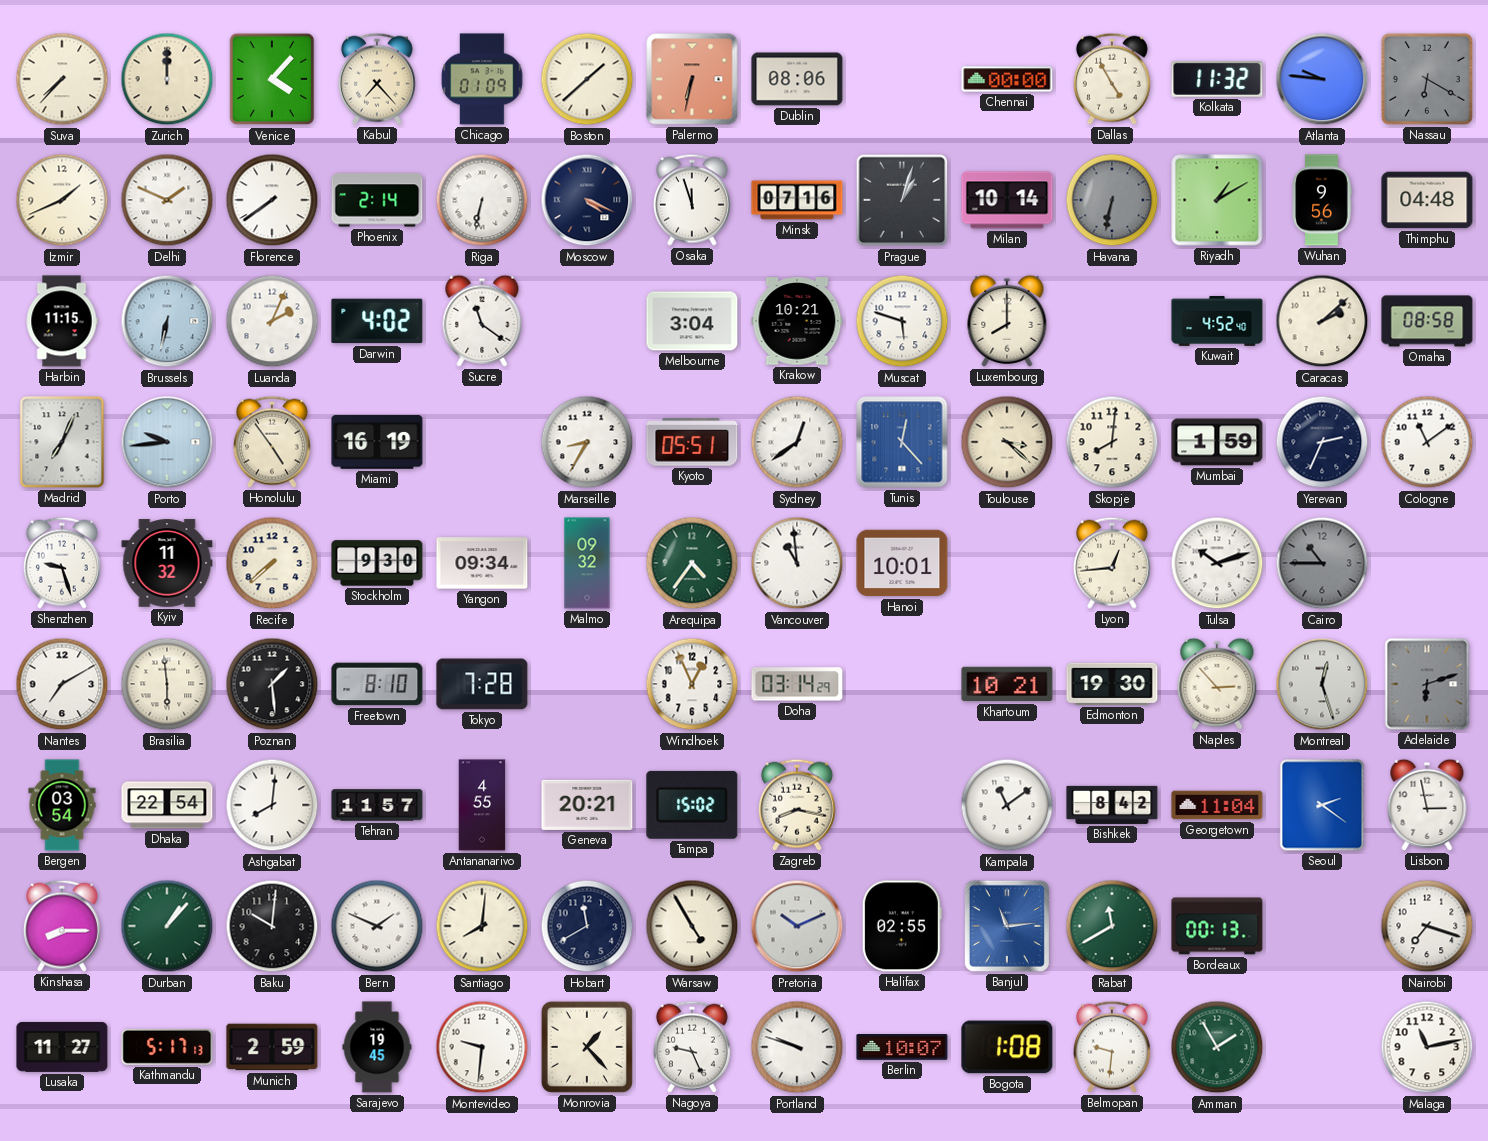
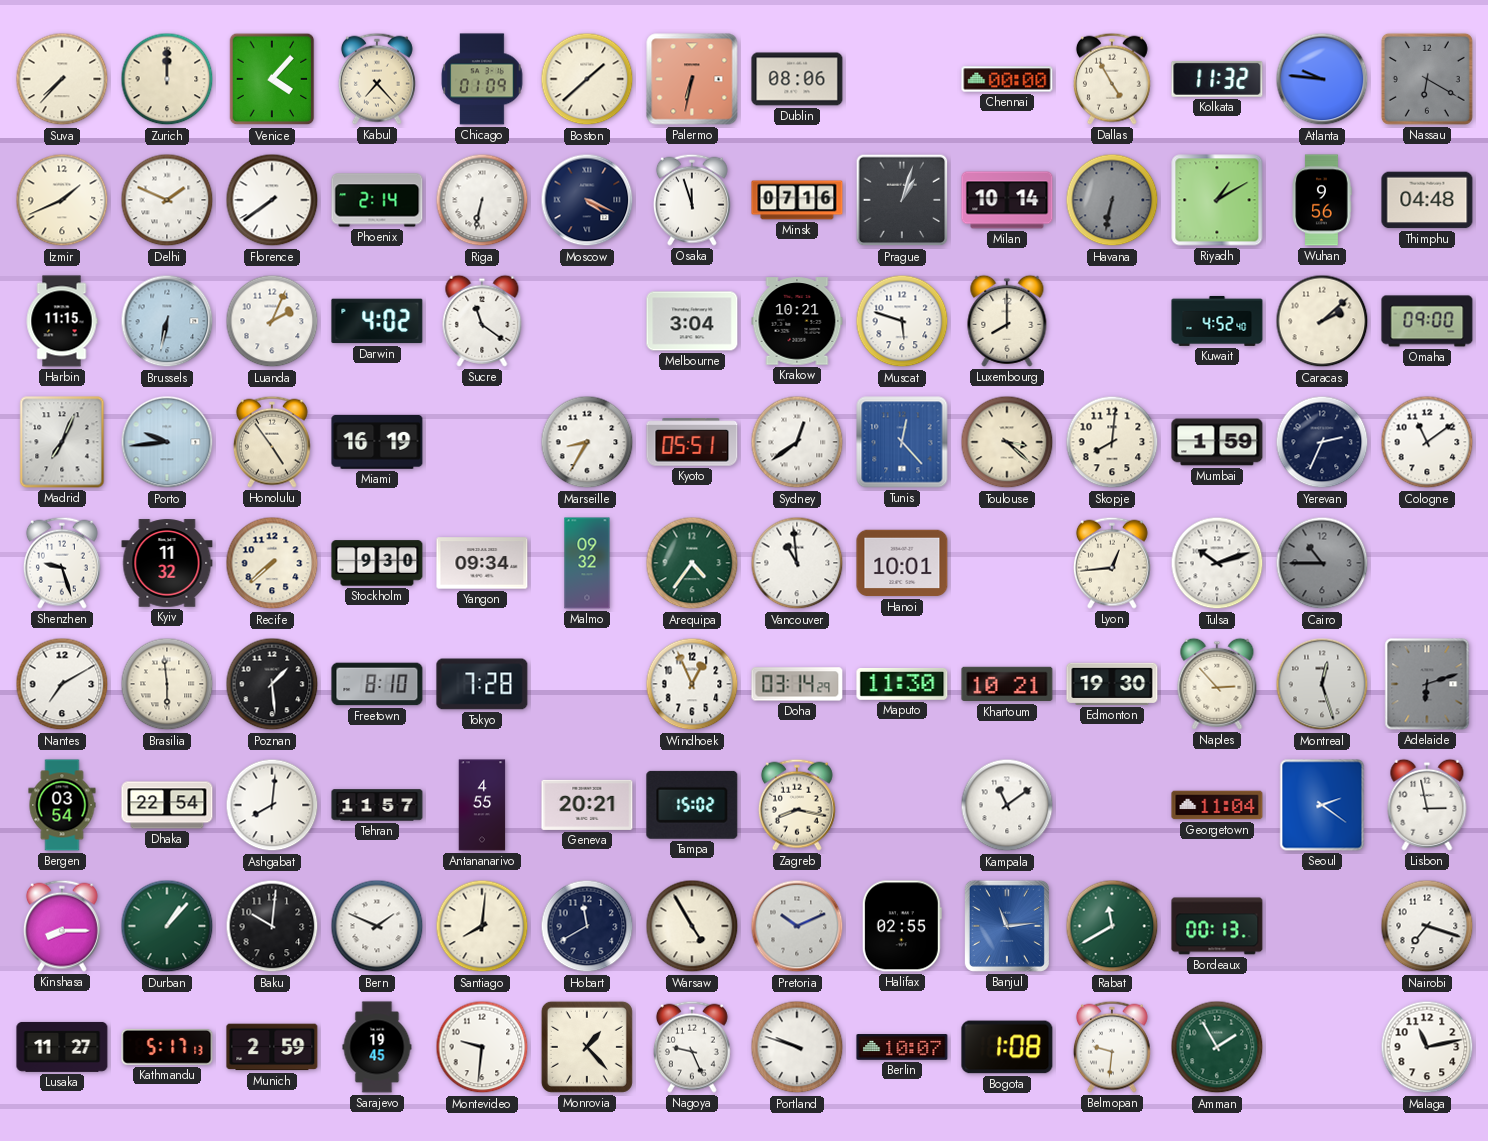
Omaha: 08:58 -> 09:00
Maputo: none -> 11:30
Bishkek: 8:42 -> none
